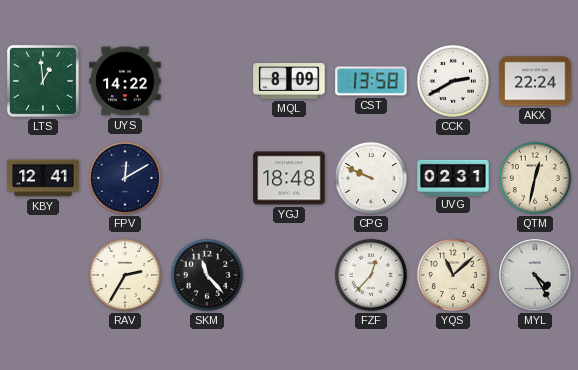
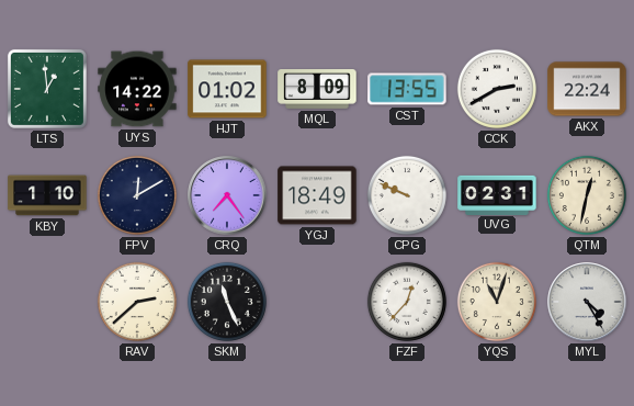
HJT: none -> 01:02
CST: 13:58 -> 13:55
KBY: 12:41 -> 1:10
CRQ: none -> 7:24
YGJ: 18:48 -> 18:49
RAV: 2:35 -> 2:38
SKM: 11:23 -> 11:26
YQS: 11:08 -> 11:03
